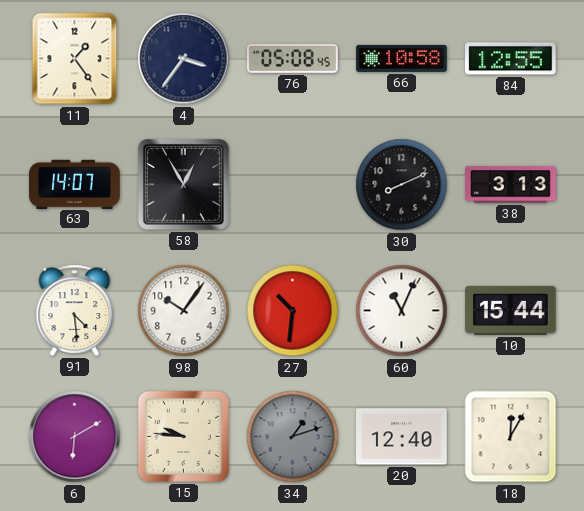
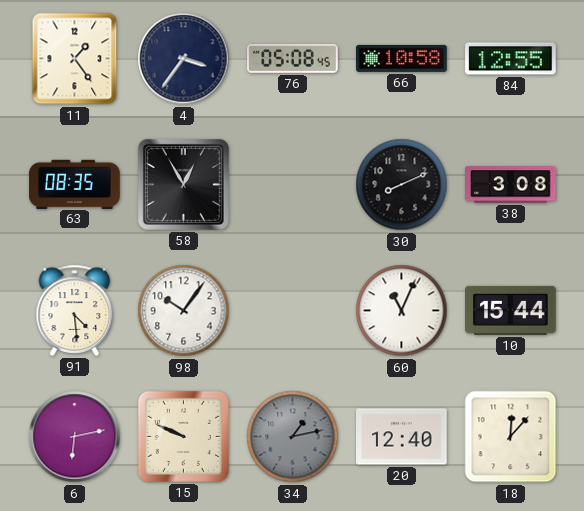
63: 14:07 -> 08:35
38: 3:13 -> 3:08
27: 10:31 -> none
6: 6:10 -> 6:13
15: 9:46 -> 9:49
34: 1:12 -> 1:13
18: 12:05 -> 12:07
